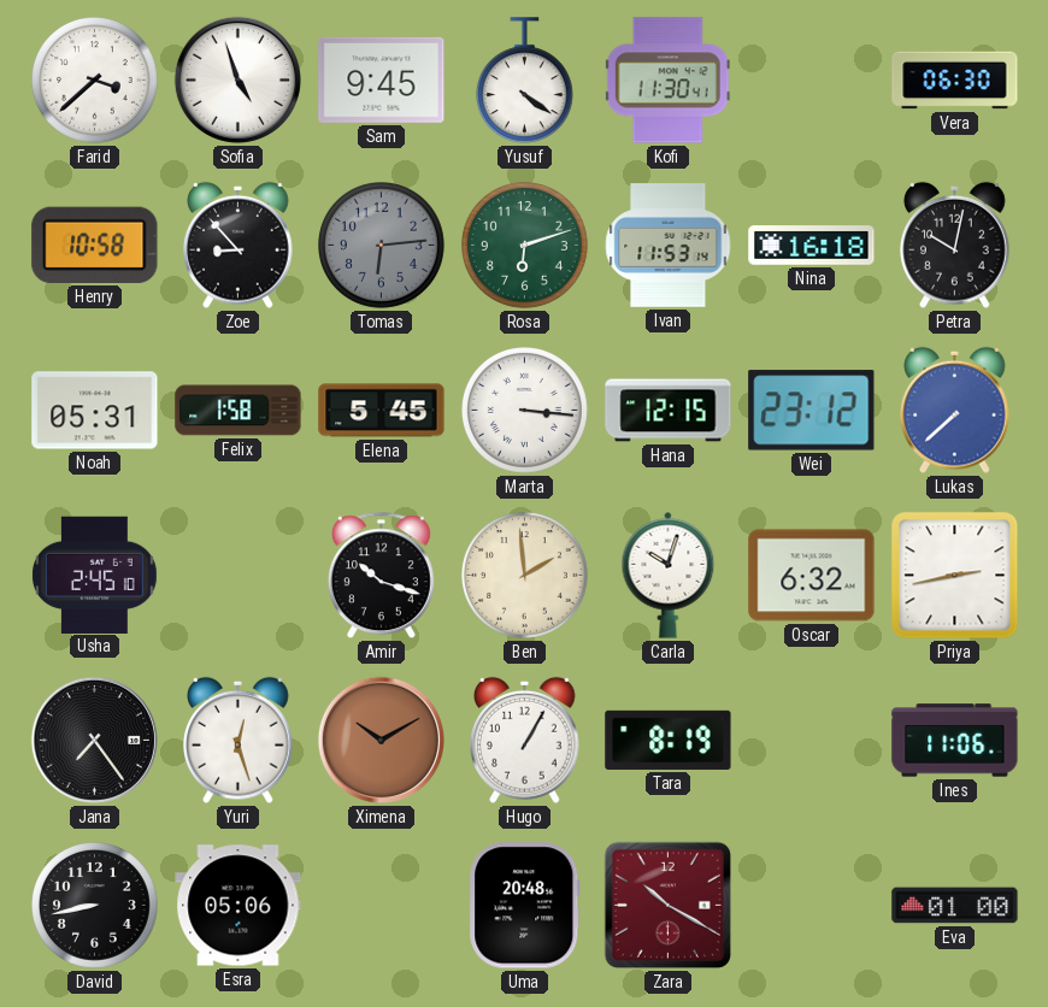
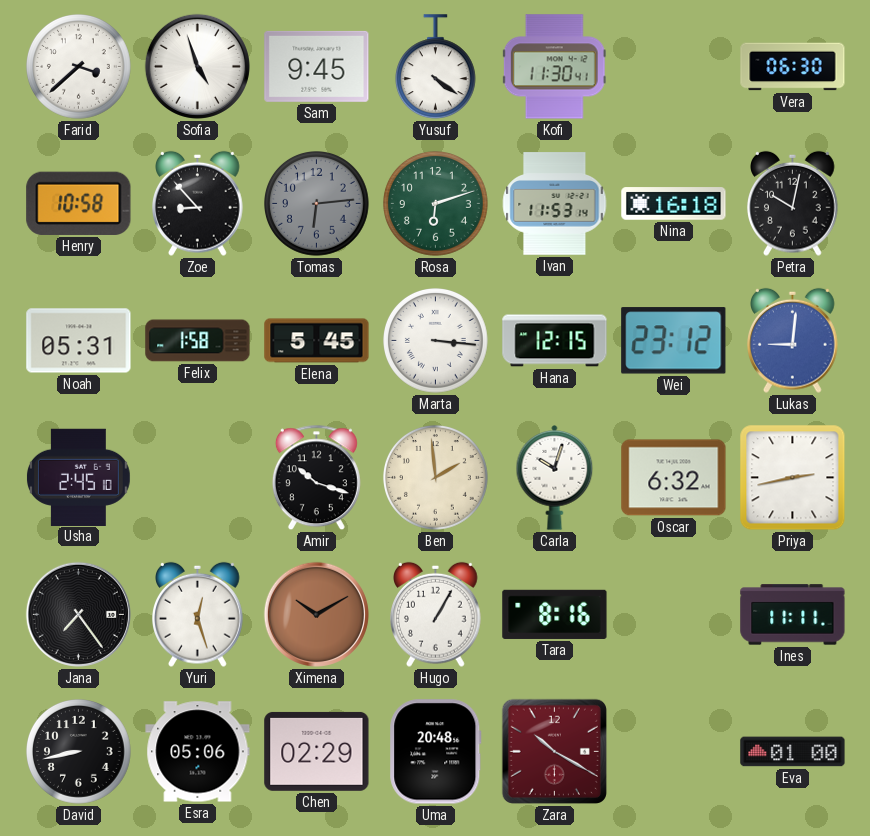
Lukas: 7:38 -> 9:01
Tara: 8:19 -> 8:16
Ines: 11:06 -> 11:11
Chen: none -> 02:29
